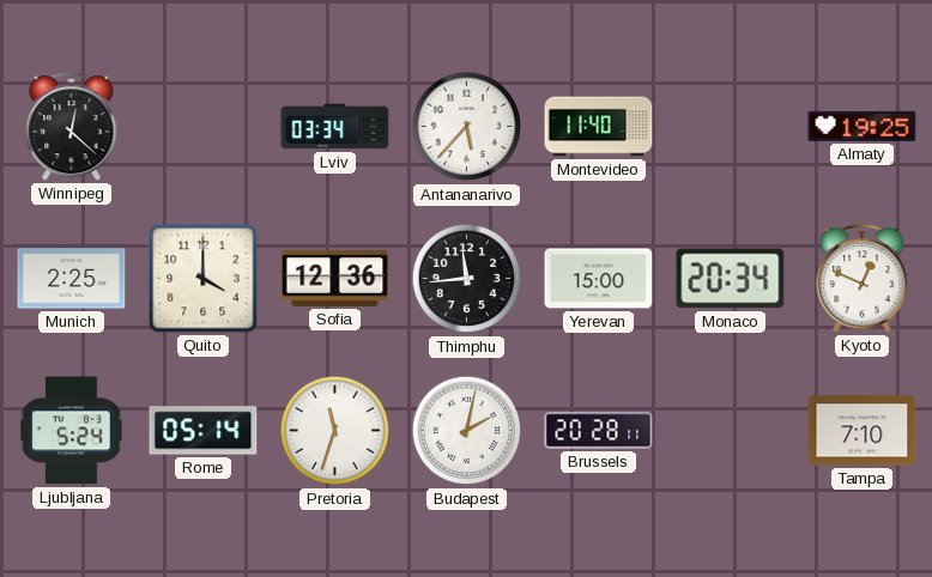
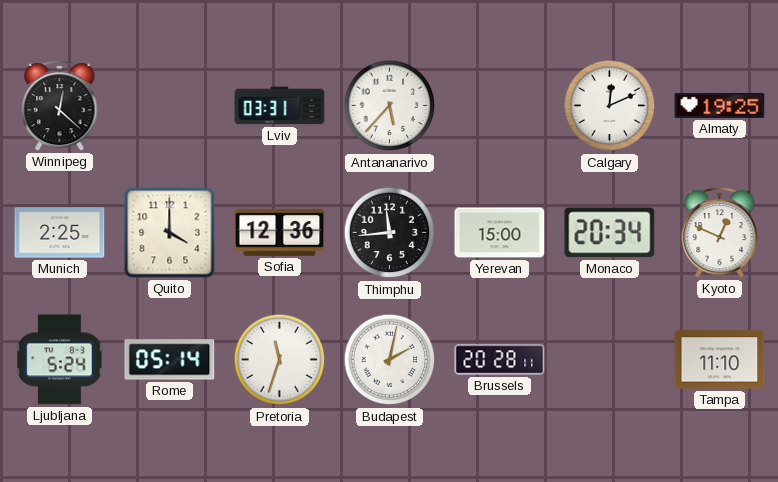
Lviv: 03:34 -> 03:31
Montevideo: 11:40 -> none
Calgary: none -> 12:11
Tampa: 7:10 -> 11:10
